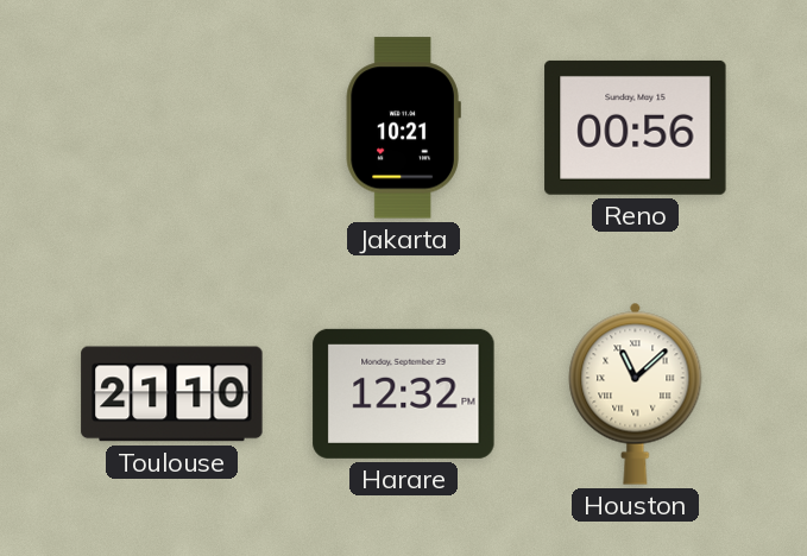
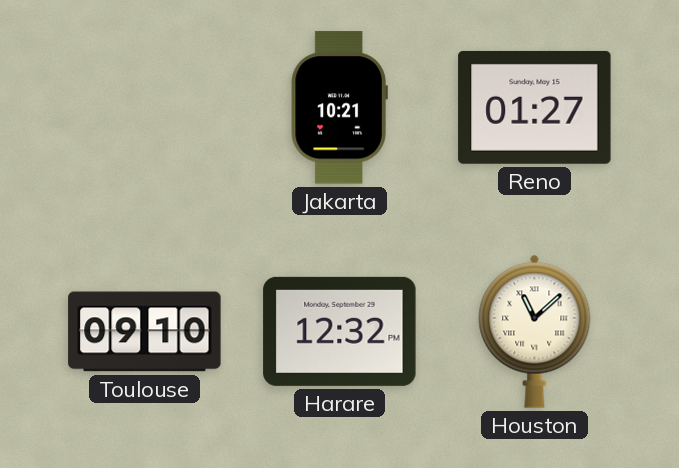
Reno: 00:56 -> 01:27
Toulouse: 21:10 -> 09:10
